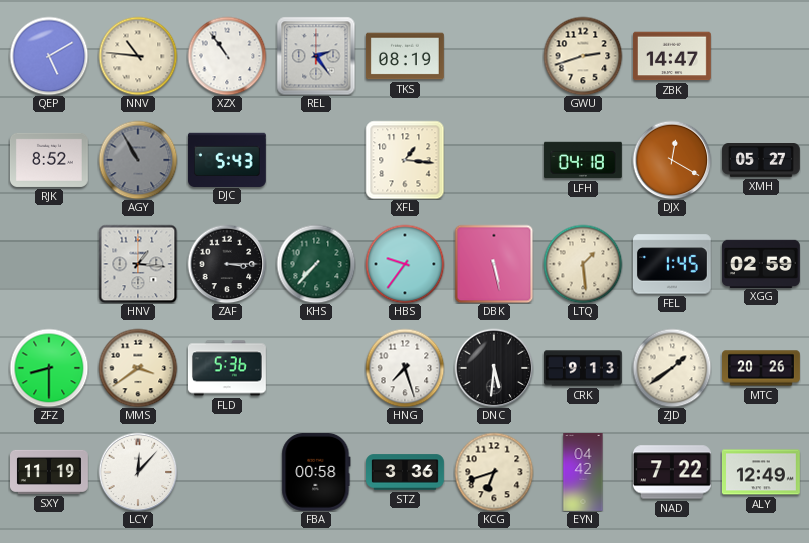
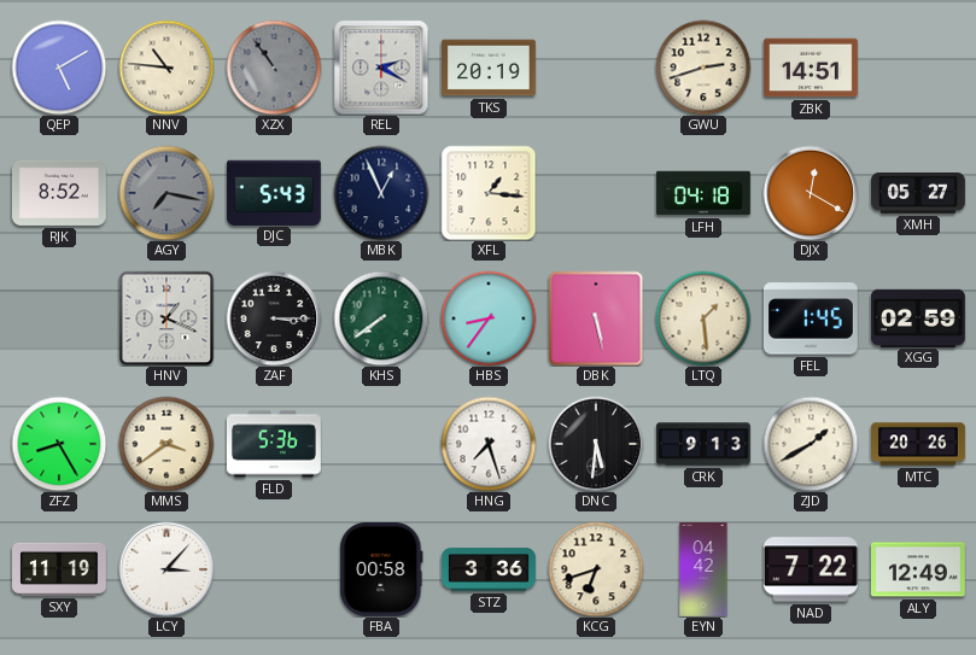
XZX dial: white -> grey
REL: 2:24 -> 2:20
TKS: 08:19 -> 20:19
ZBK: 14:47 -> 14:51
AGY: 10:55 -> 7:17
MBK: none -> 12:56
HNV: 1:16 -> 1:19
KHS: 7:37 -> 7:39
HBS: 9:36 -> 8:36
ZFZ: 8:30 -> 8:25
ZJD: 1:39 -> 1:40
LCY: 12:07 -> 3:07
